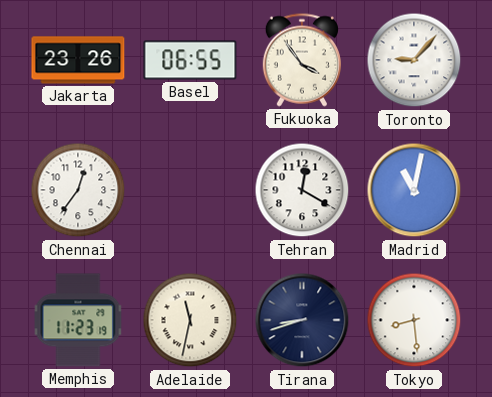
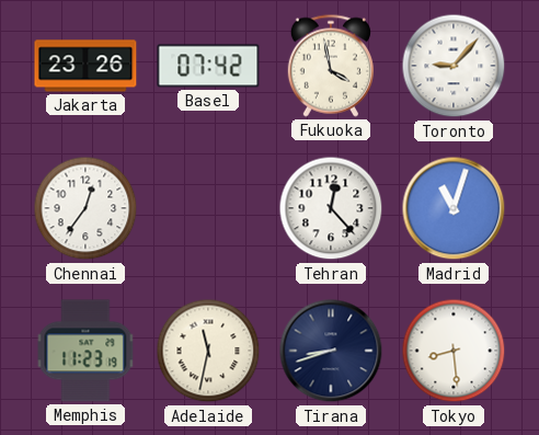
Basel: 06:55 -> 07:42
Fukuoka: 3:54 -> 3:58
Tehran: 12:20 -> 12:23
Madrid: 11:02 -> 11:03
